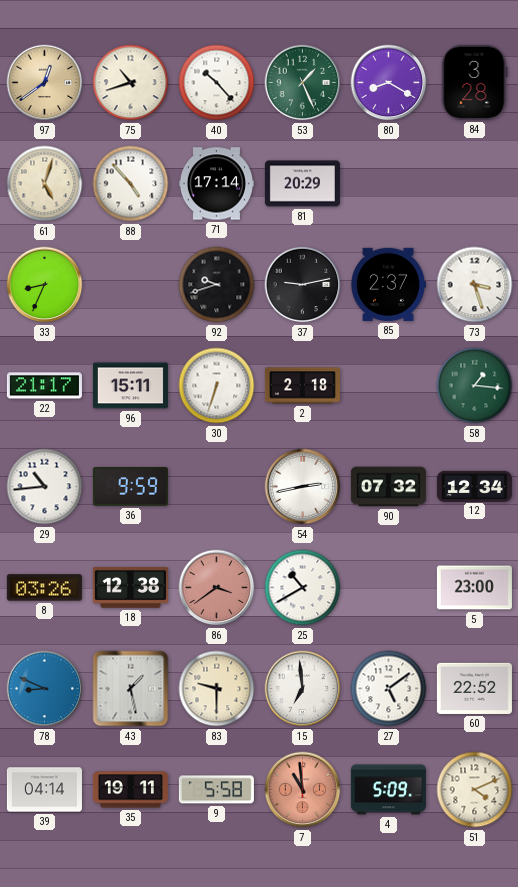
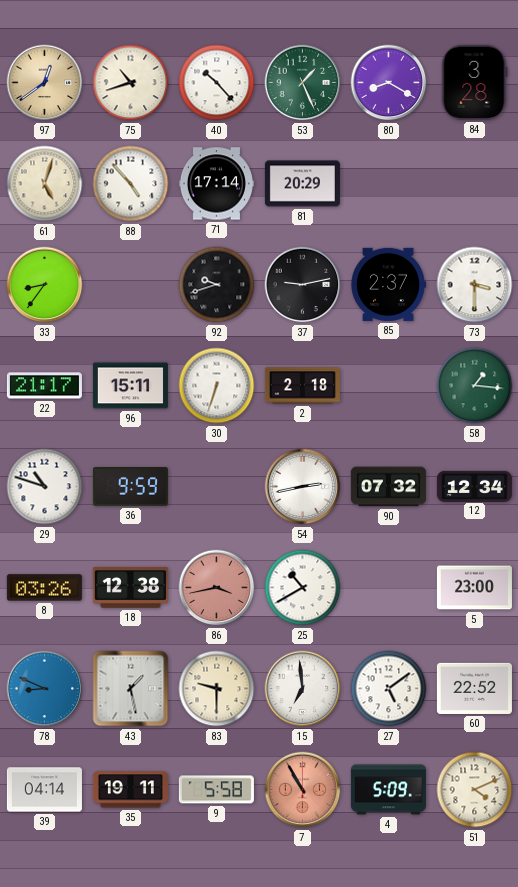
33: 8:34 -> 8:36
73: 3:27 -> 3:30
29: 10:44 -> 10:48
86: 3:39 -> 3:43
7: 10:59 -> 10:55
